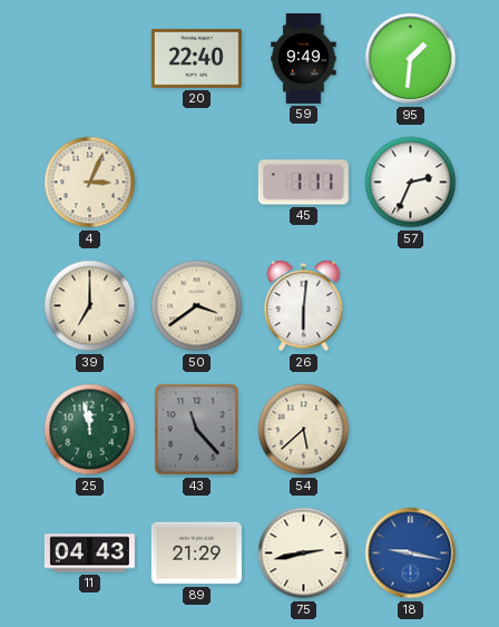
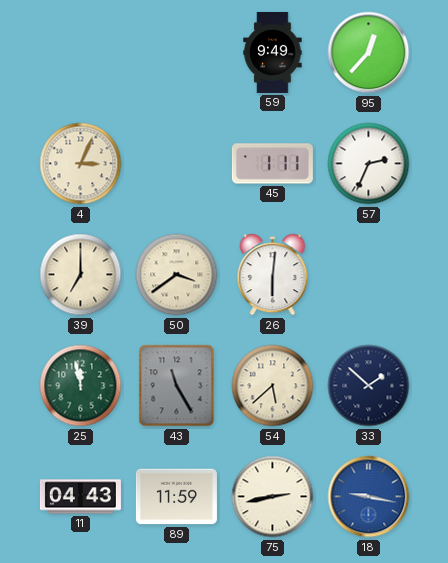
20: 22:40 -> none
95: 1:31 -> 12:37
43: 11:23 -> 11:25
33: none -> 1:52
89: 21:29 -> 11:59
